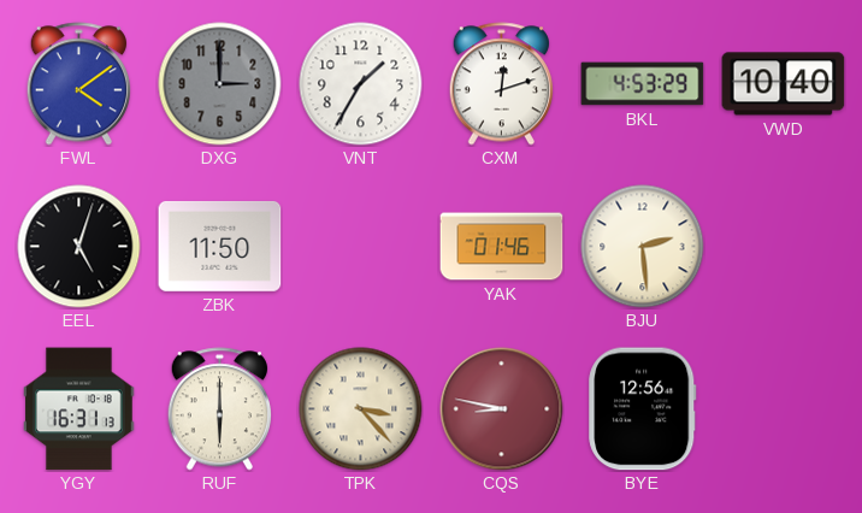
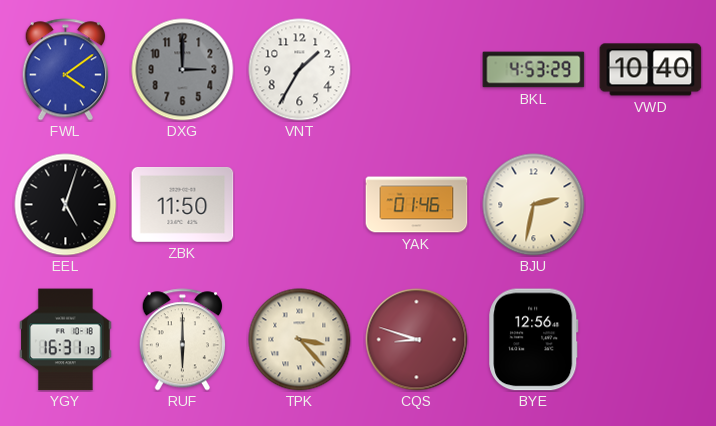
CXM: 12:12 -> none
BJU: 2:29 -> 2:32
CQS: 8:47 -> 8:48
